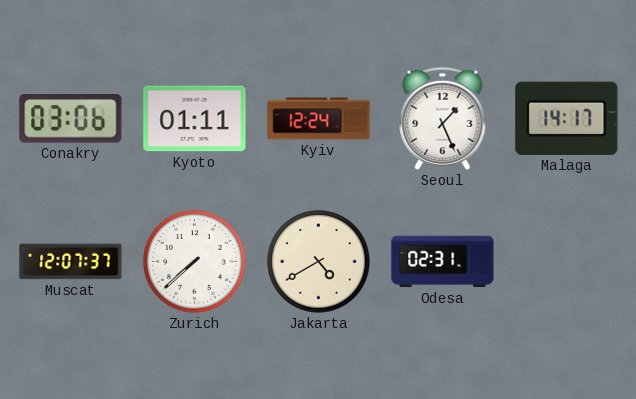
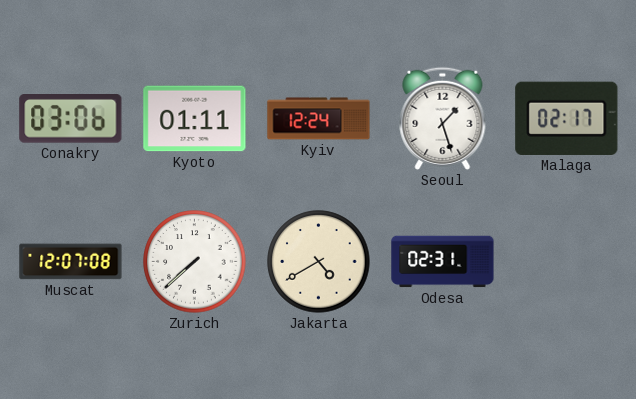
Seoul: 1:26 -> 1:27
Malaga: 14:17 -> 02:17
Muscat: 12:07:37 -> 12:07:08
